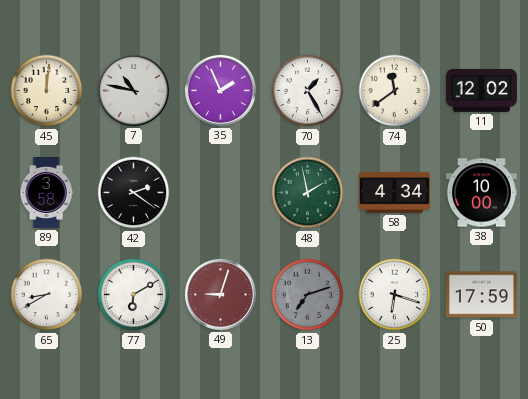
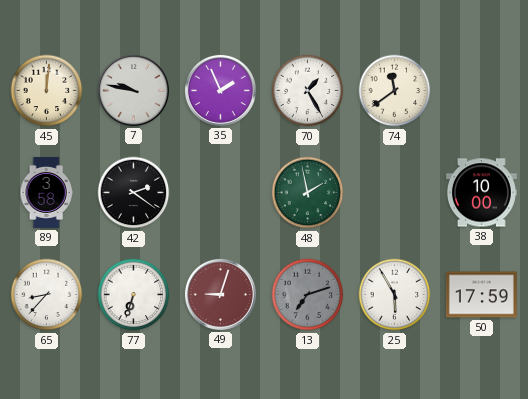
7: 10:47 -> 9:47
11: 12:02 -> none
58: 4:34 -> none
65: 8:40 -> 8:37
77: 6:10 -> 6:33
25: 6:18 -> 5:55
